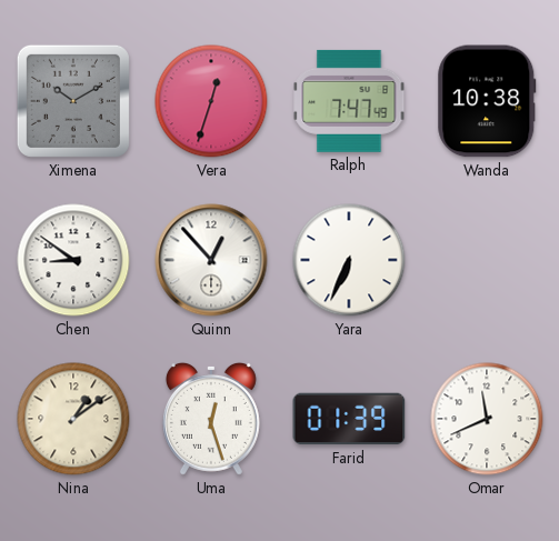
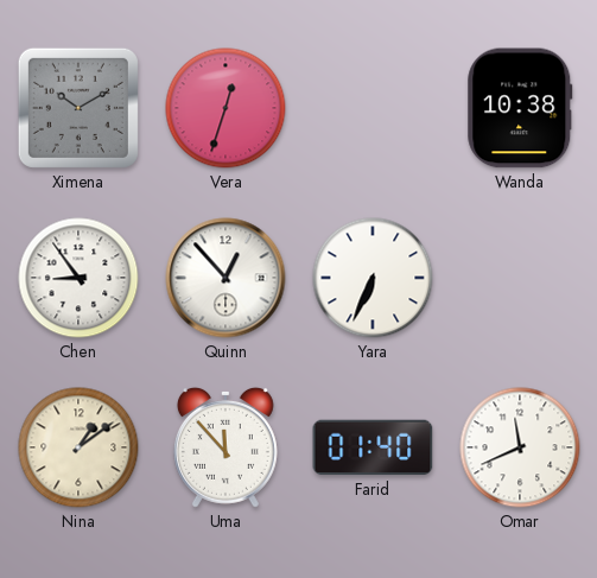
Ralph: 7:47 -> none
Chen: 8:51 -> 8:54
Uma: 12:27 -> 11:53
Farid: 01:39 -> 01:40
